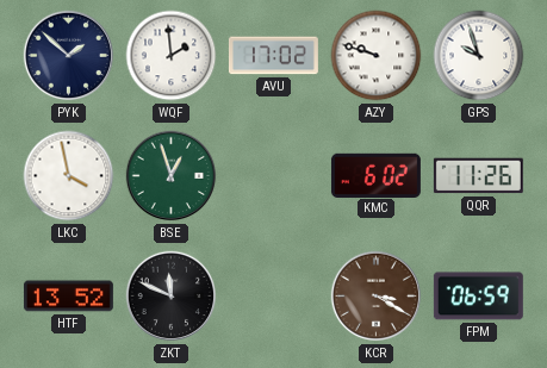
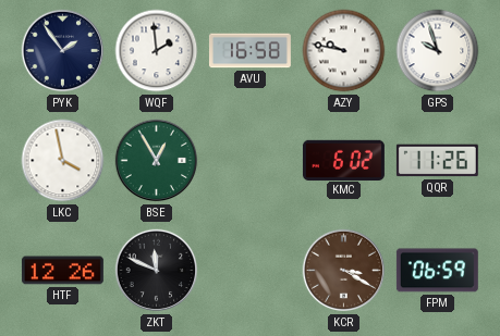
PYK: 1:52 -> 1:54
AVU: 17:02 -> 16:58
AZY: 9:48 -> 9:47
BSE: 12:57 -> 12:55
HTF: 13:52 -> 12:26
